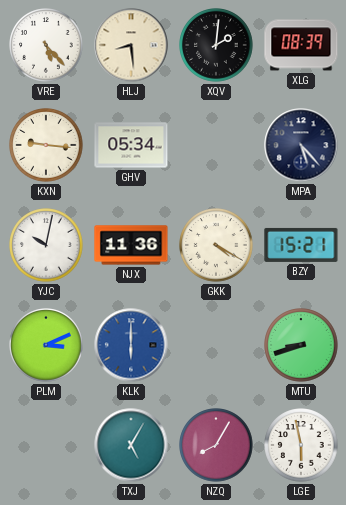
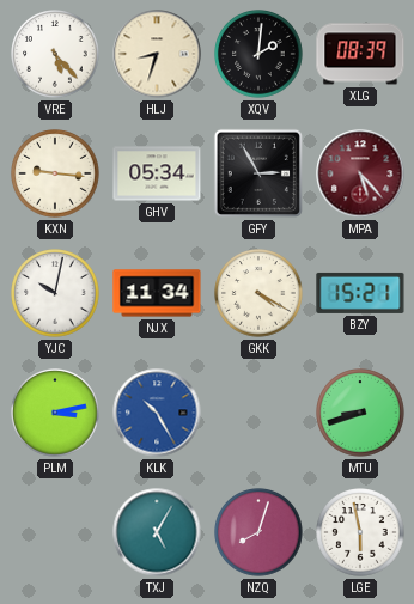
HLJ: 8:29 -> 8:33
GFY: none -> 2:55
MPA dial: navy -> burgundy
NJX: 11:36 -> 11:34
PLM: 3:11 -> 3:13
KLK: 6:00 -> 10:25
NZQ: 8:05 -> 8:03
